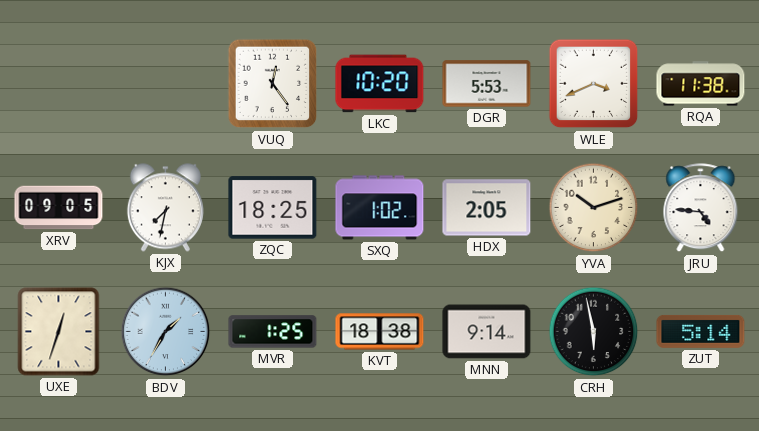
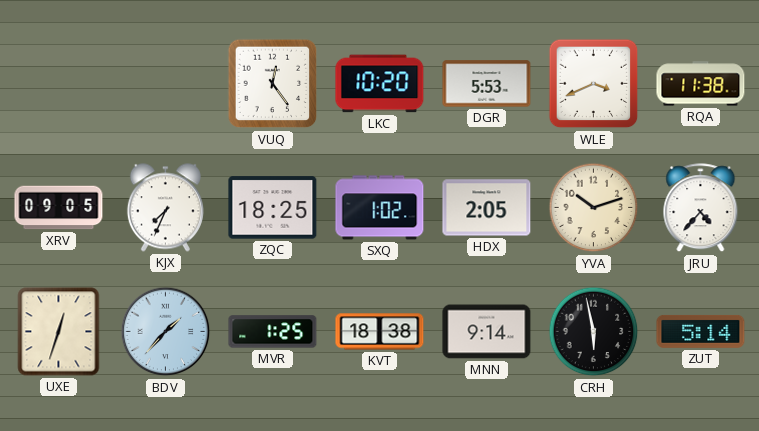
KJX: 7:32 -> 7:34
JRU: 4:46 -> 4:37
BDV: 1:35 -> 1:37
